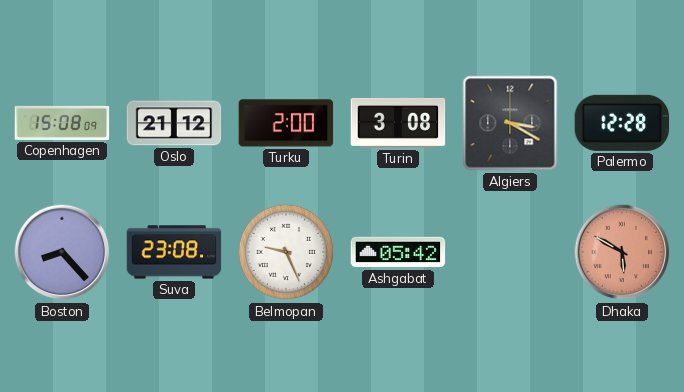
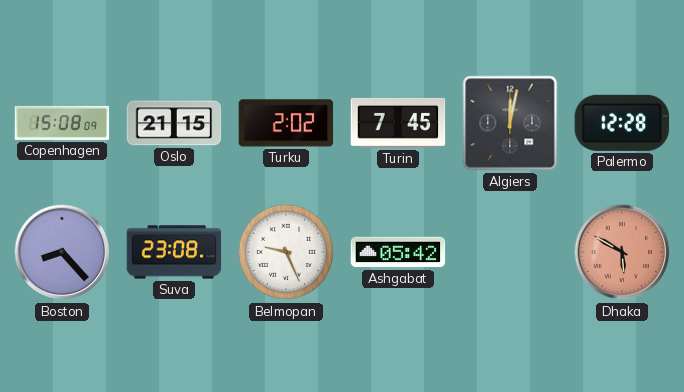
Oslo: 21:12 -> 21:15
Turku: 2:00 -> 2:02
Turin: 3:08 -> 7:45
Algiers: 3:20 -> 12:02
